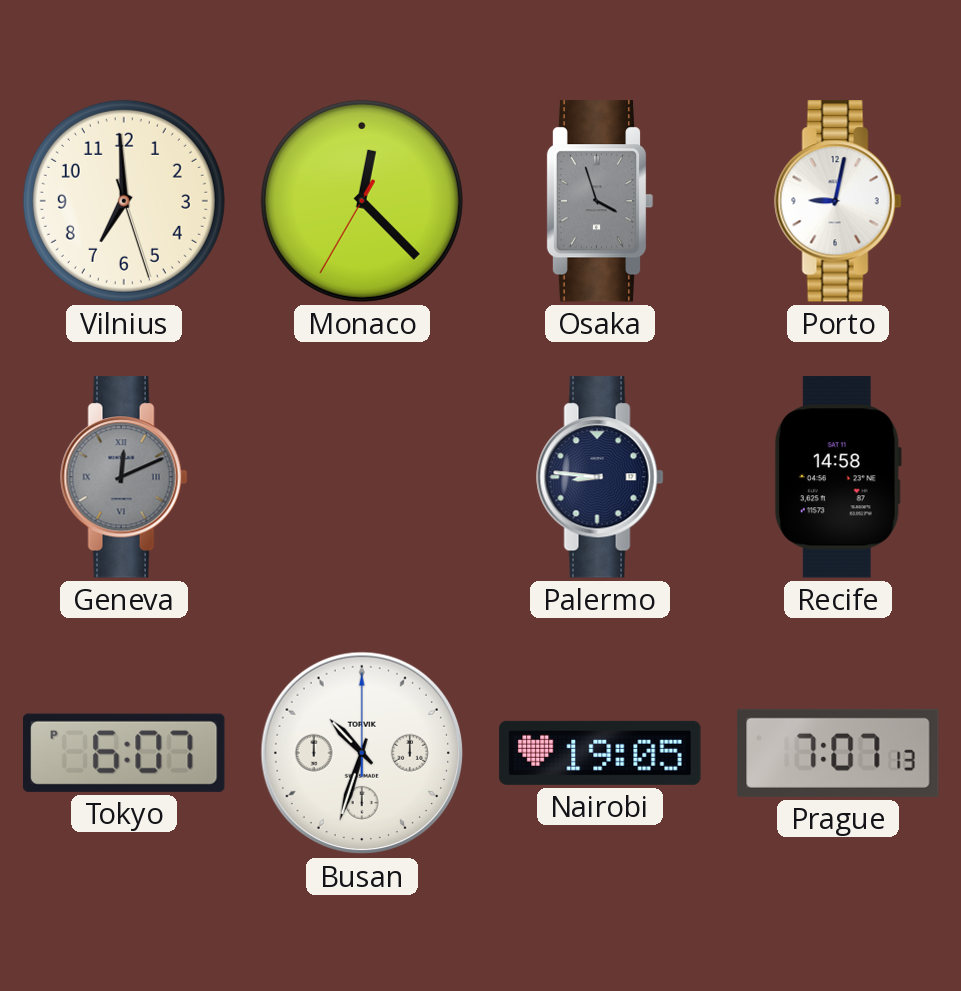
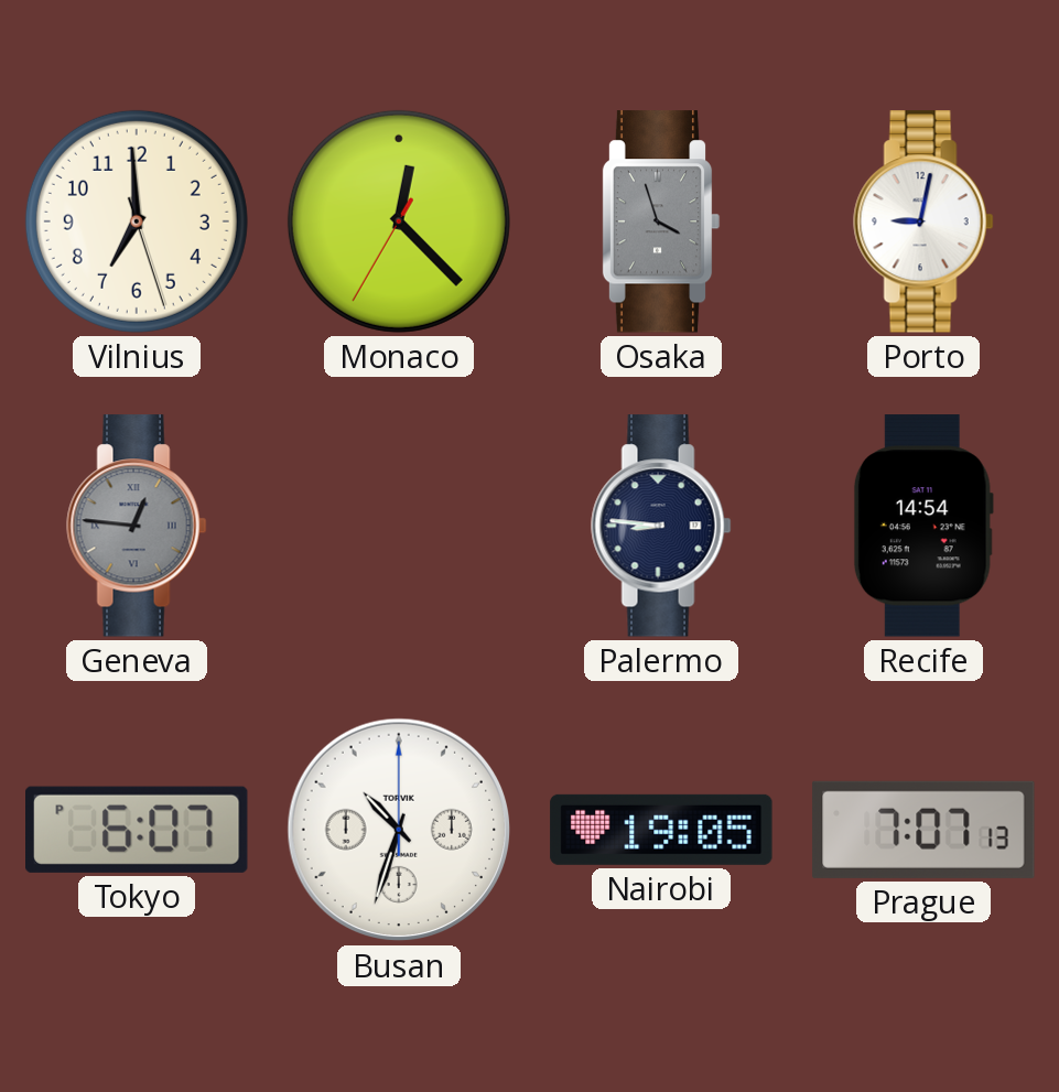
Geneva: 12:11 -> 12:46
Recife: 14:58 -> 14:54
